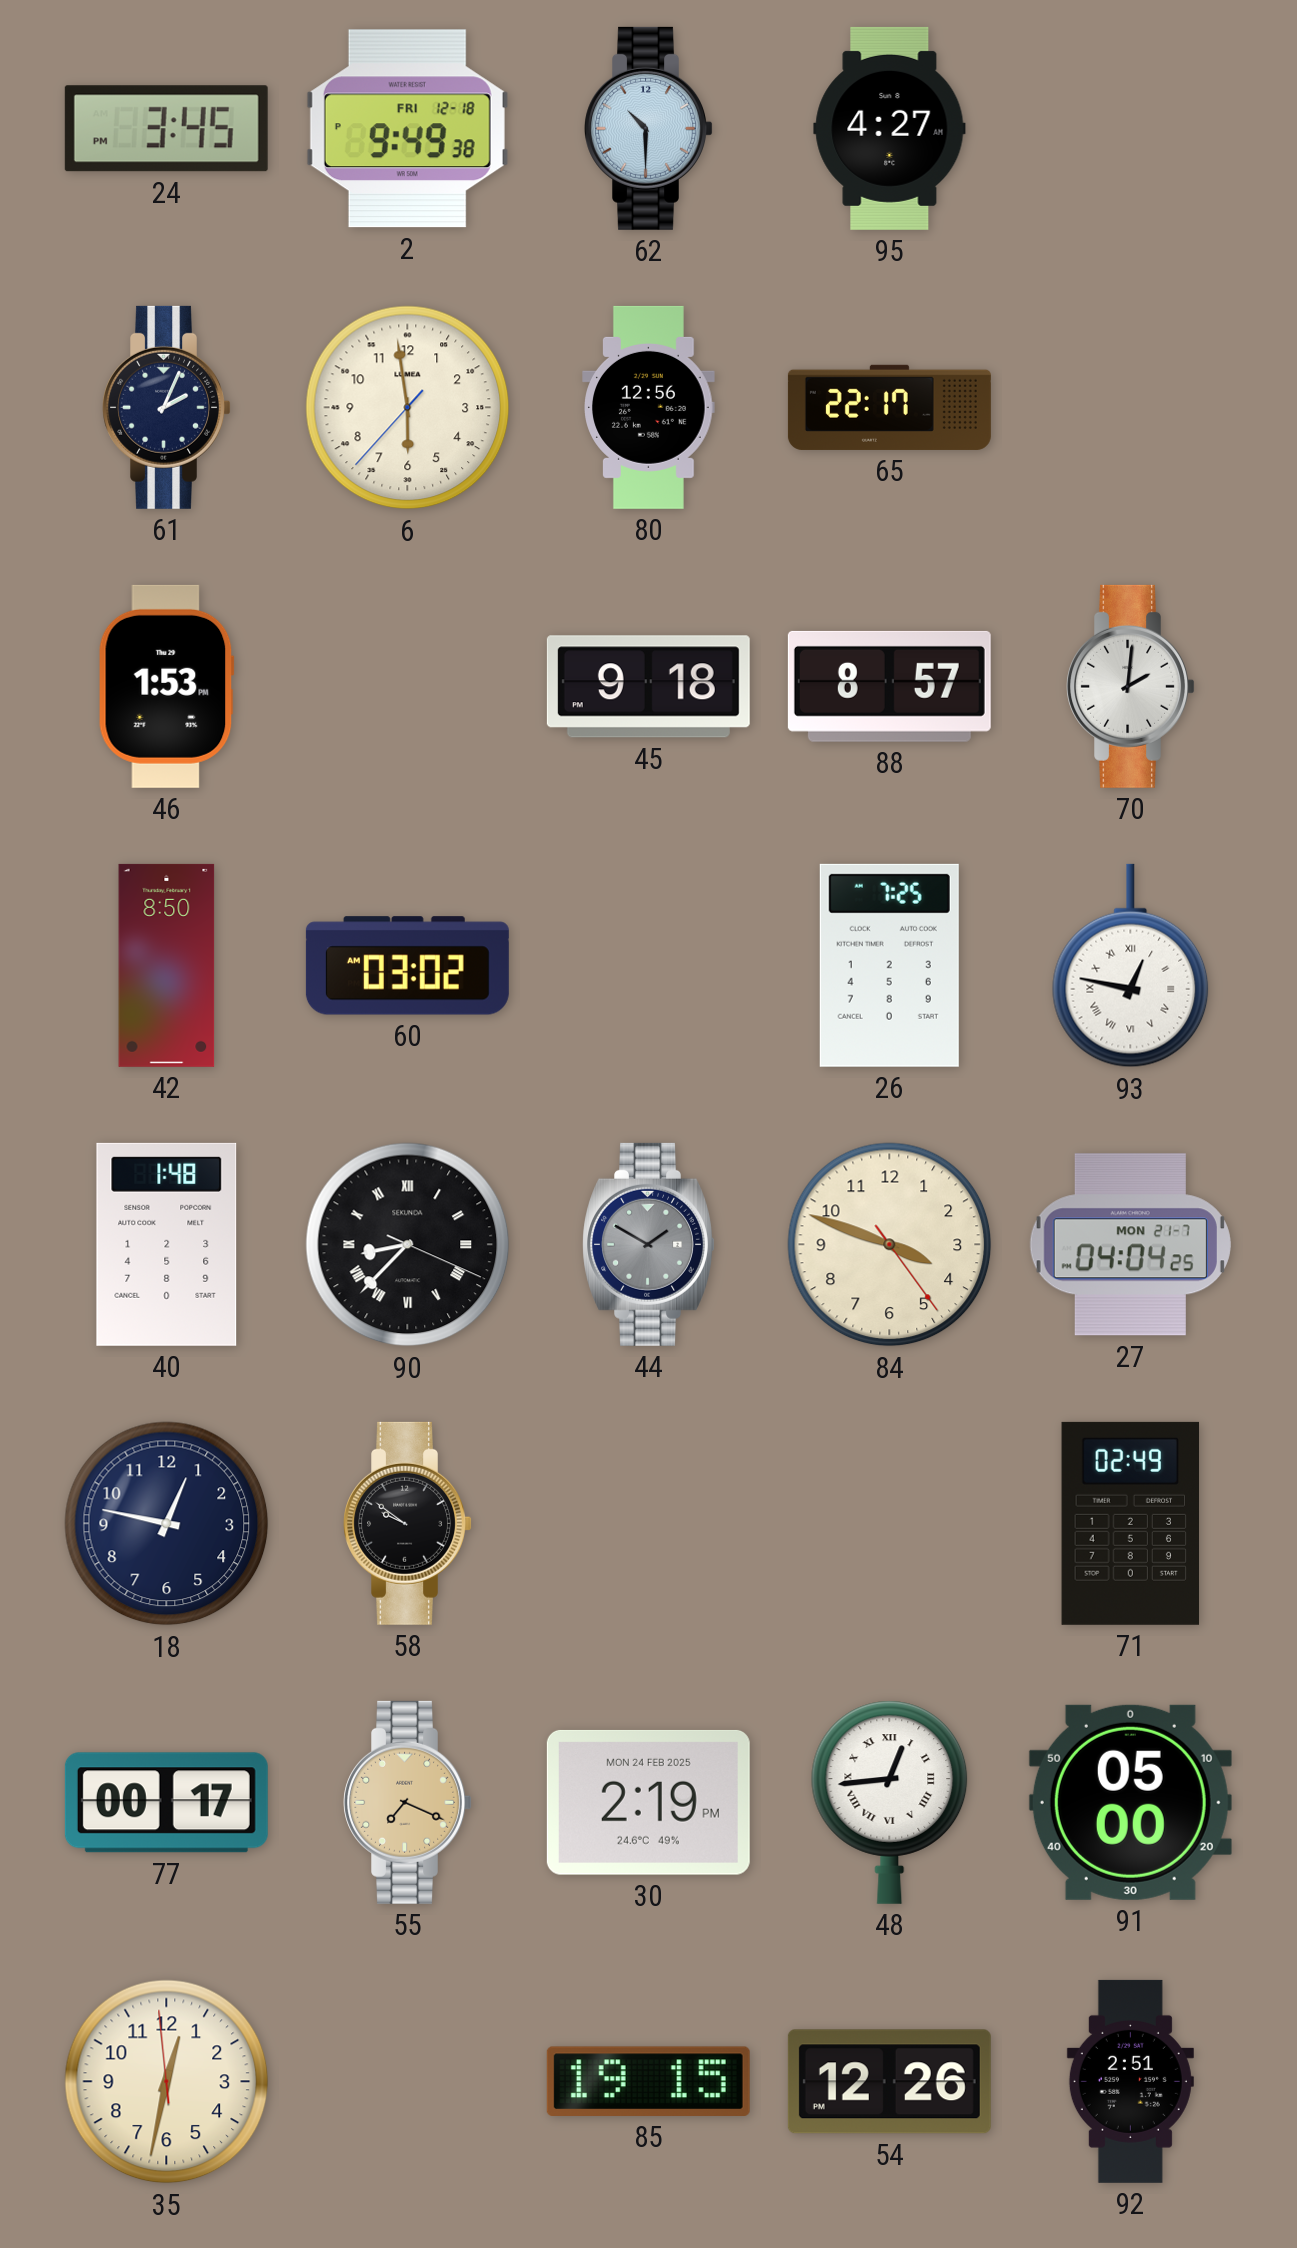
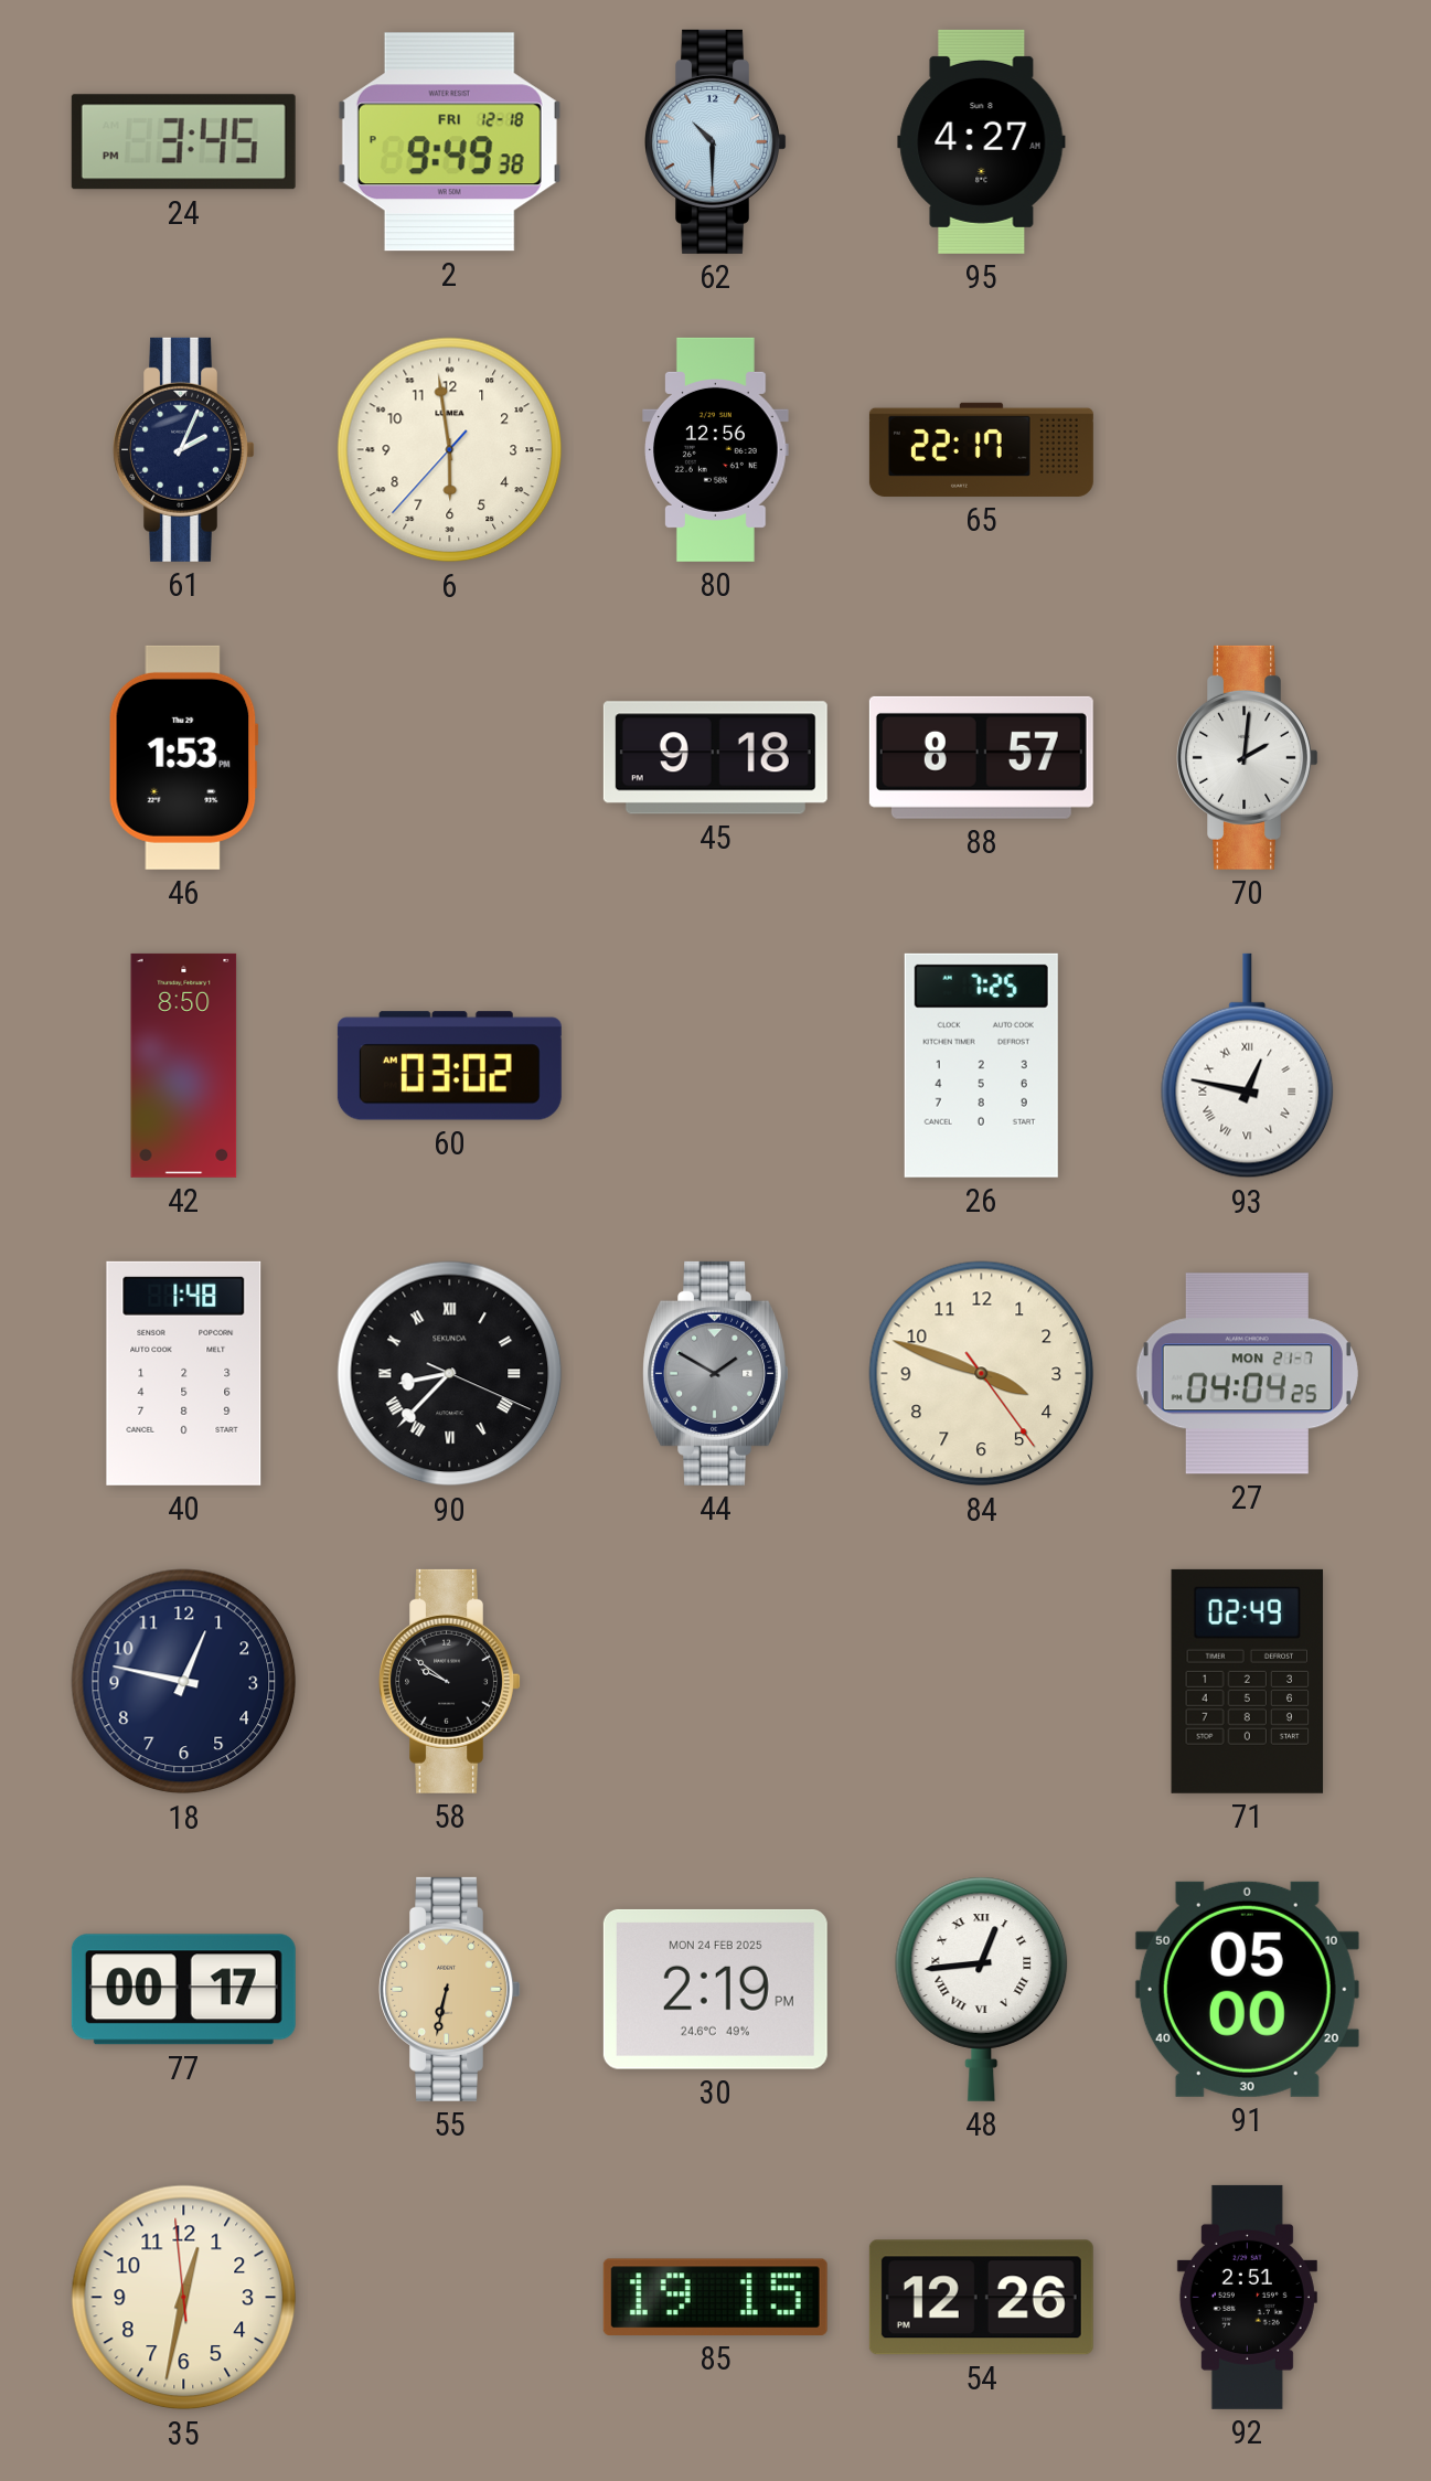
55: 7:19 -> 6:32
